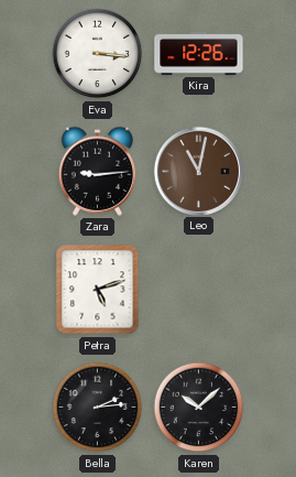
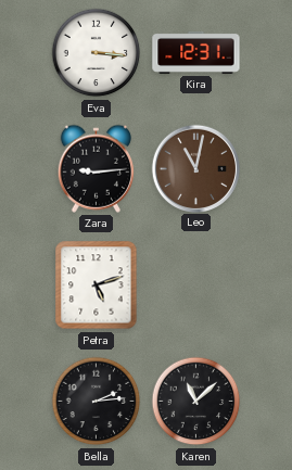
Kira: 12:26 -> 12:31
Karen: 10:08 -> 11:08
